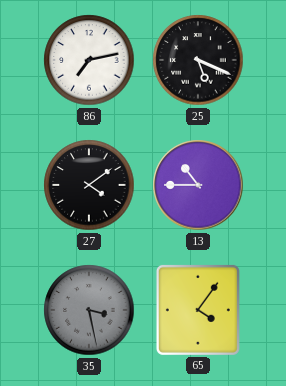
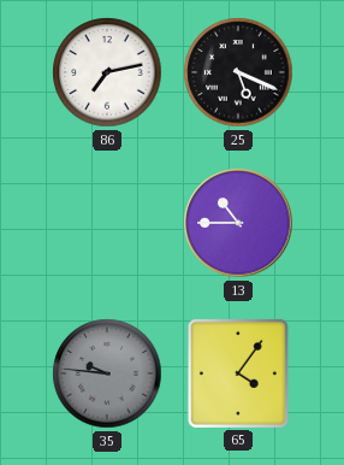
27: 4:09 -> none
35: 3:28 -> 9:46
